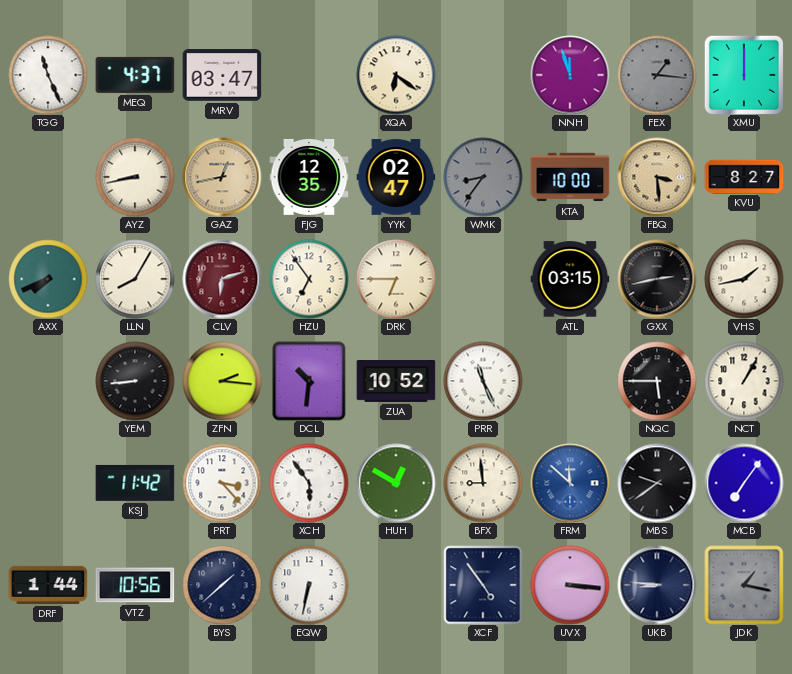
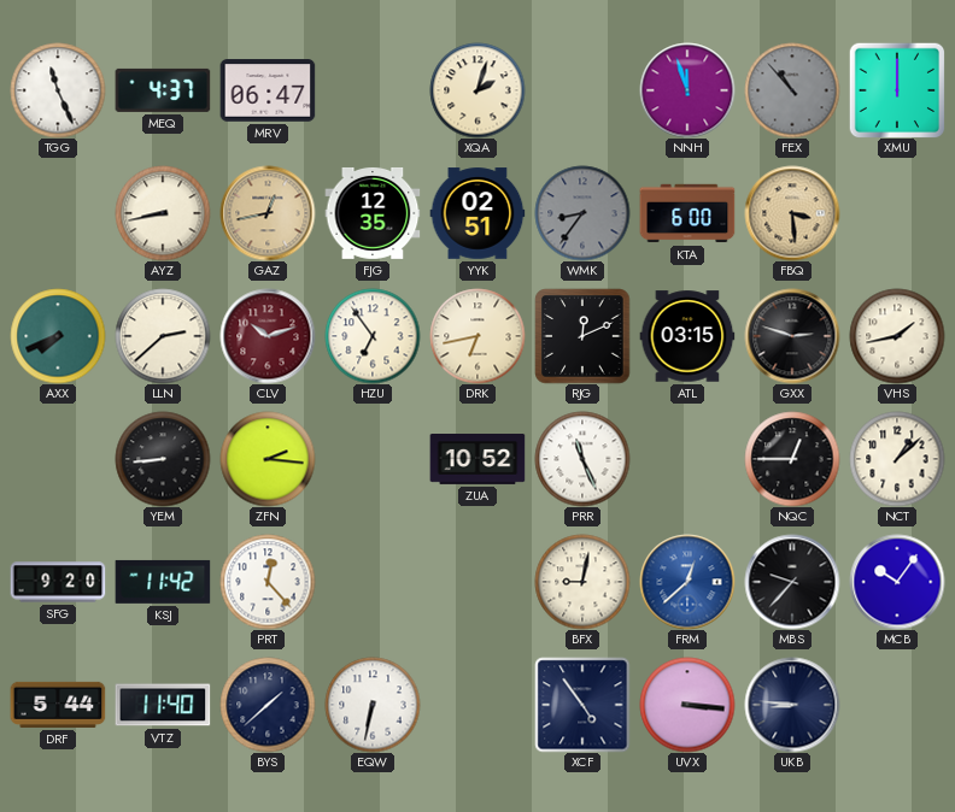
MRV: 03:47 -> 06:47
XQA: 6:21 -> 2:03
FEX: 1:16 -> 10:53
YYK: 02:47 -> 02:51
KTA: 10:00 -> 6:00
KVU: 8:27 -> none
LLN: 8:05 -> 2:38
CLV: 6:12 -> 10:12
DRK: 6:45 -> 6:43
RJG: none -> 12:11
GXX: 2:43 -> 2:48
DCL: 10:31 -> none
NQC: 5:45 -> 12:45
NCT: 1:05 -> 1:08
SFG: none -> 9:20
PRT: 3:23 -> 12:23
XCH: 5:54 -> none
HUH: 12:50 -> none
BFX: 8:59 -> 9:02
FRM: 11:52 -> 12:38
MBS: 9:39 -> 9:37
MCB: 7:06 -> 10:06
DRF: 1:44 -> 5:44
VTZ: 10:56 -> 11:40
JDK: 1:17 -> none
